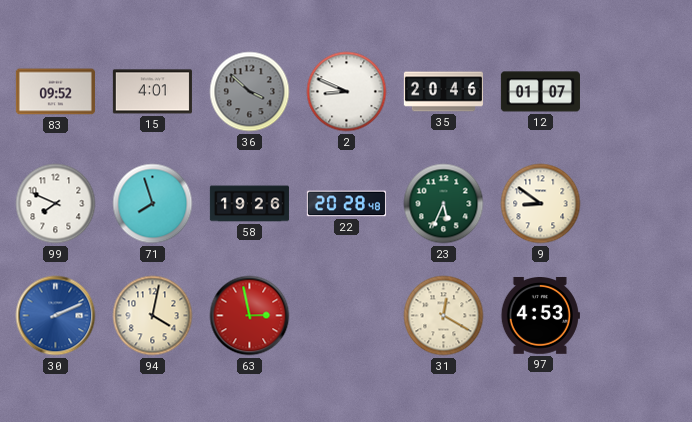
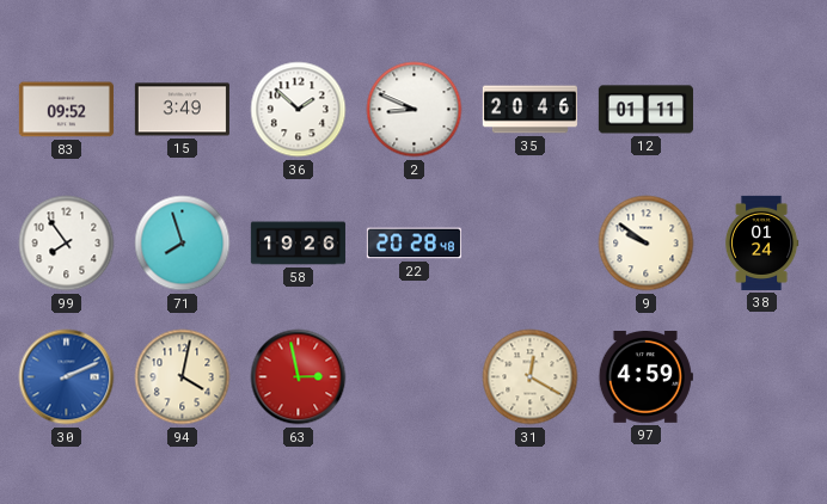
15: 4:01 -> 3:49
36: 3:52 -> 1:52
36 dial: grey -> white
12: 01:07 -> 01:11
99: 7:49 -> 7:54
23: 5:34 -> none
9: 8:51 -> 9:51
38: none -> 01:24
97: 4:53 -> 4:59
